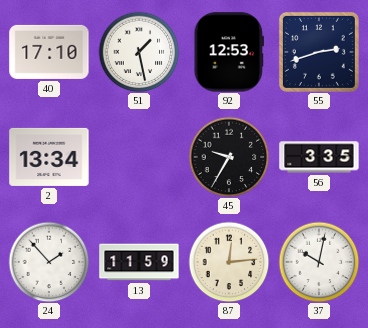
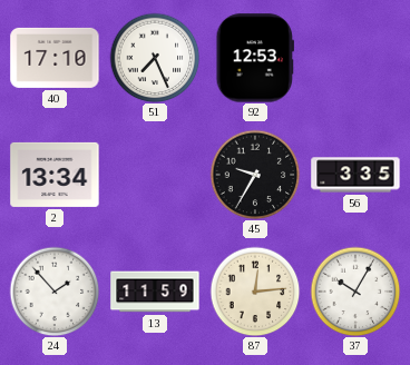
51: 1:28 -> 7:26
55: 2:42 -> none
37: 10:02 -> 10:05
